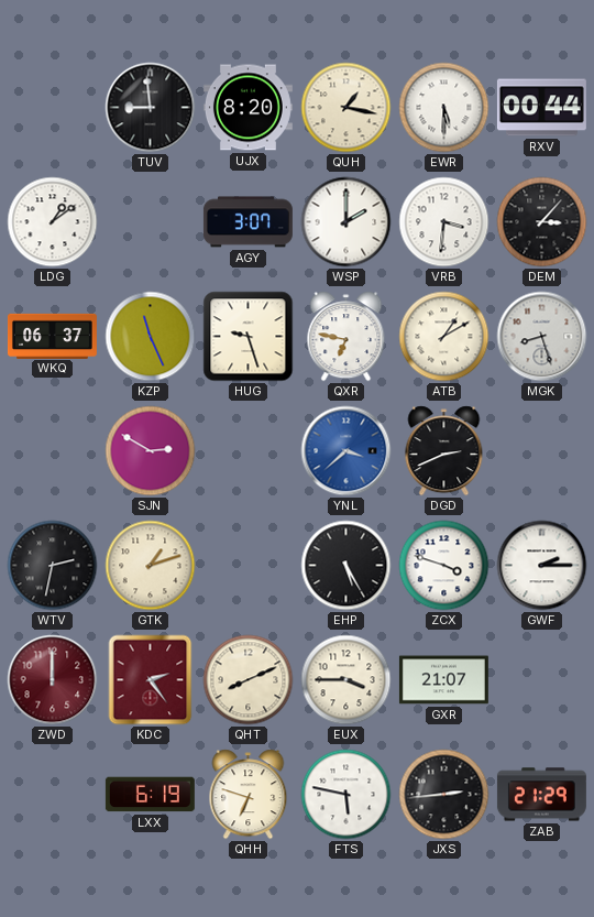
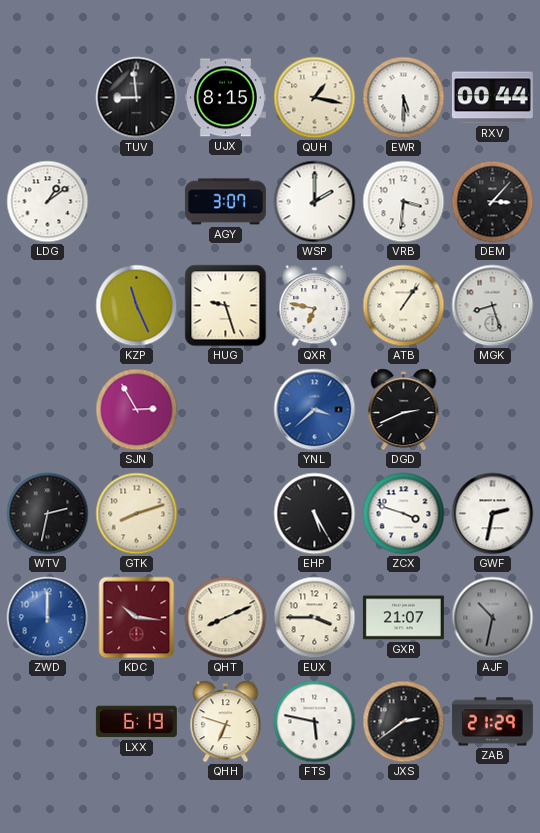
UJX: 8:20 -> 8:15
WKQ: 06:37 -> none
ATB: 1:10 -> 1:06
SJN: 2:50 -> 2:55
GTK: 1:12 -> 8:12
GWF: 2:15 -> 2:32
ZWD dial: burgundy -> blue
KDC: 2:24 -> 10:16
AJF: none -> 10:32
JXS: 2:44 -> 2:39
